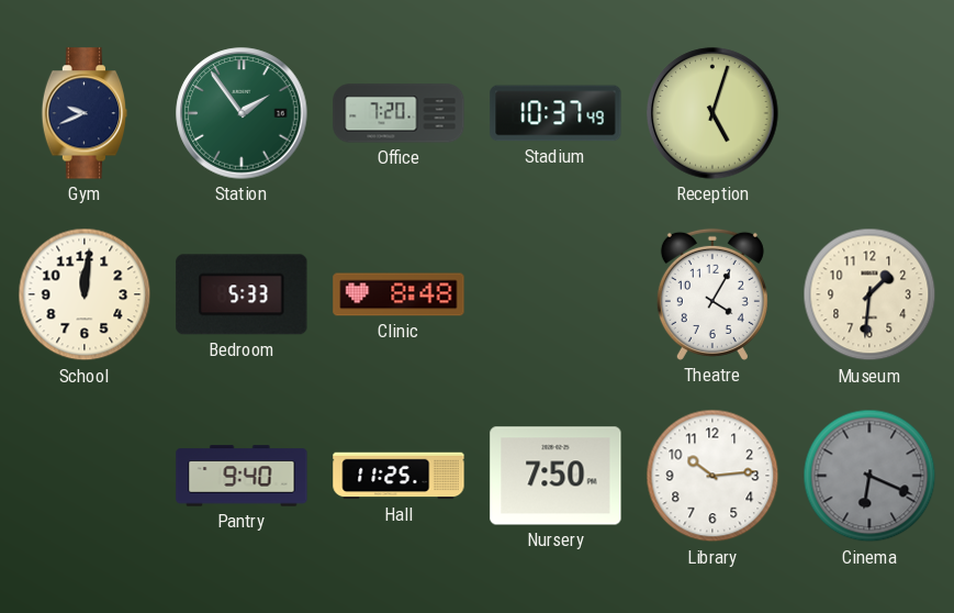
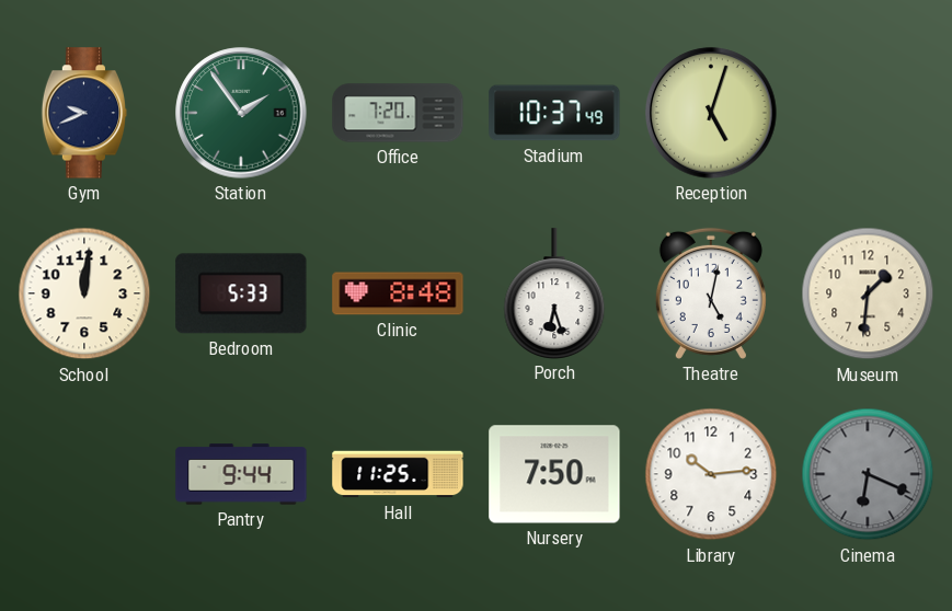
Porch: none -> 6:27
Theatre: 4:05 -> 5:02
Pantry: 9:40 -> 9:44
